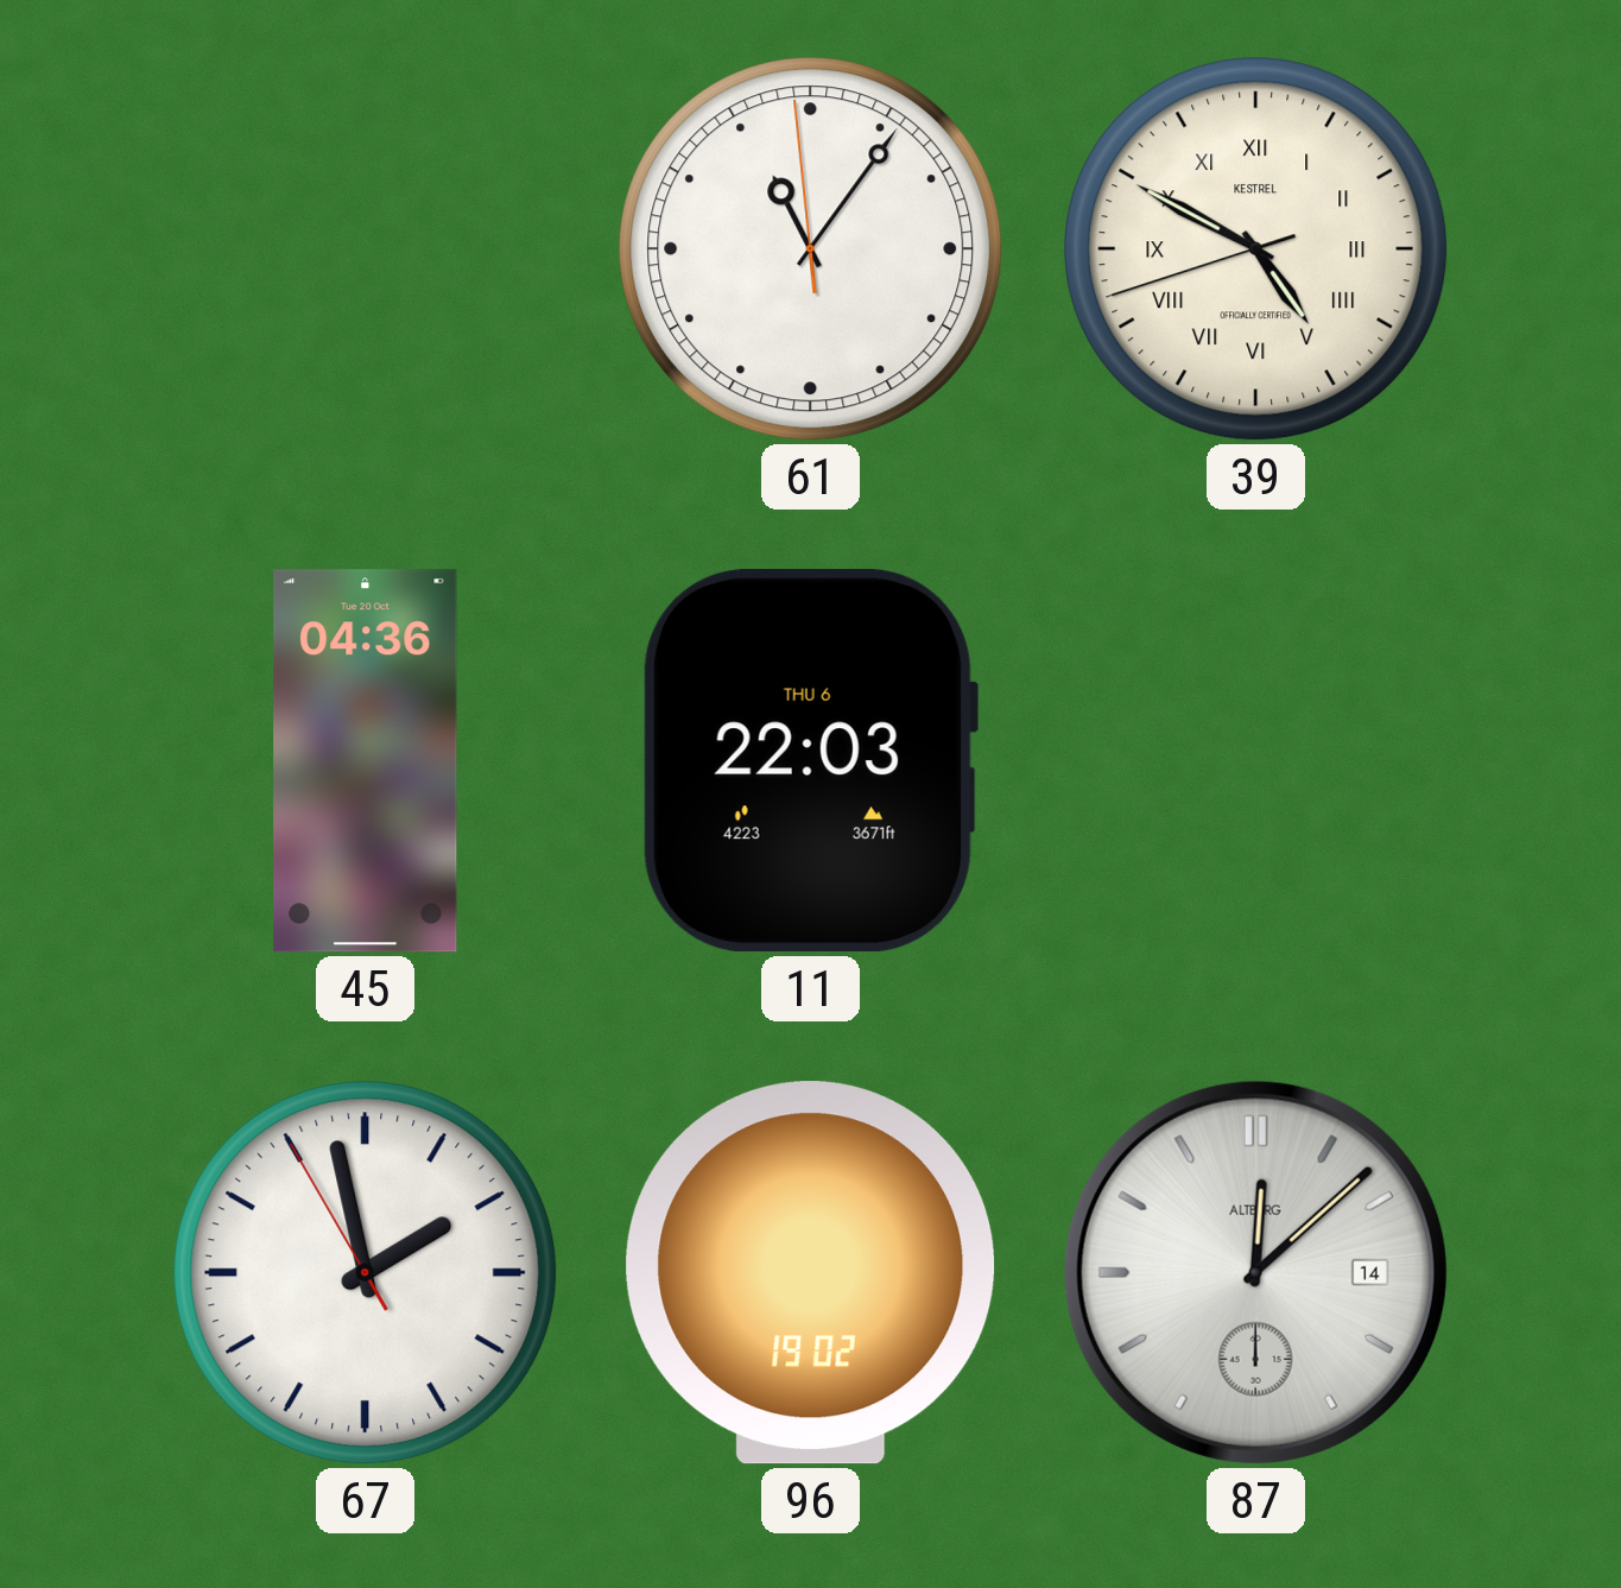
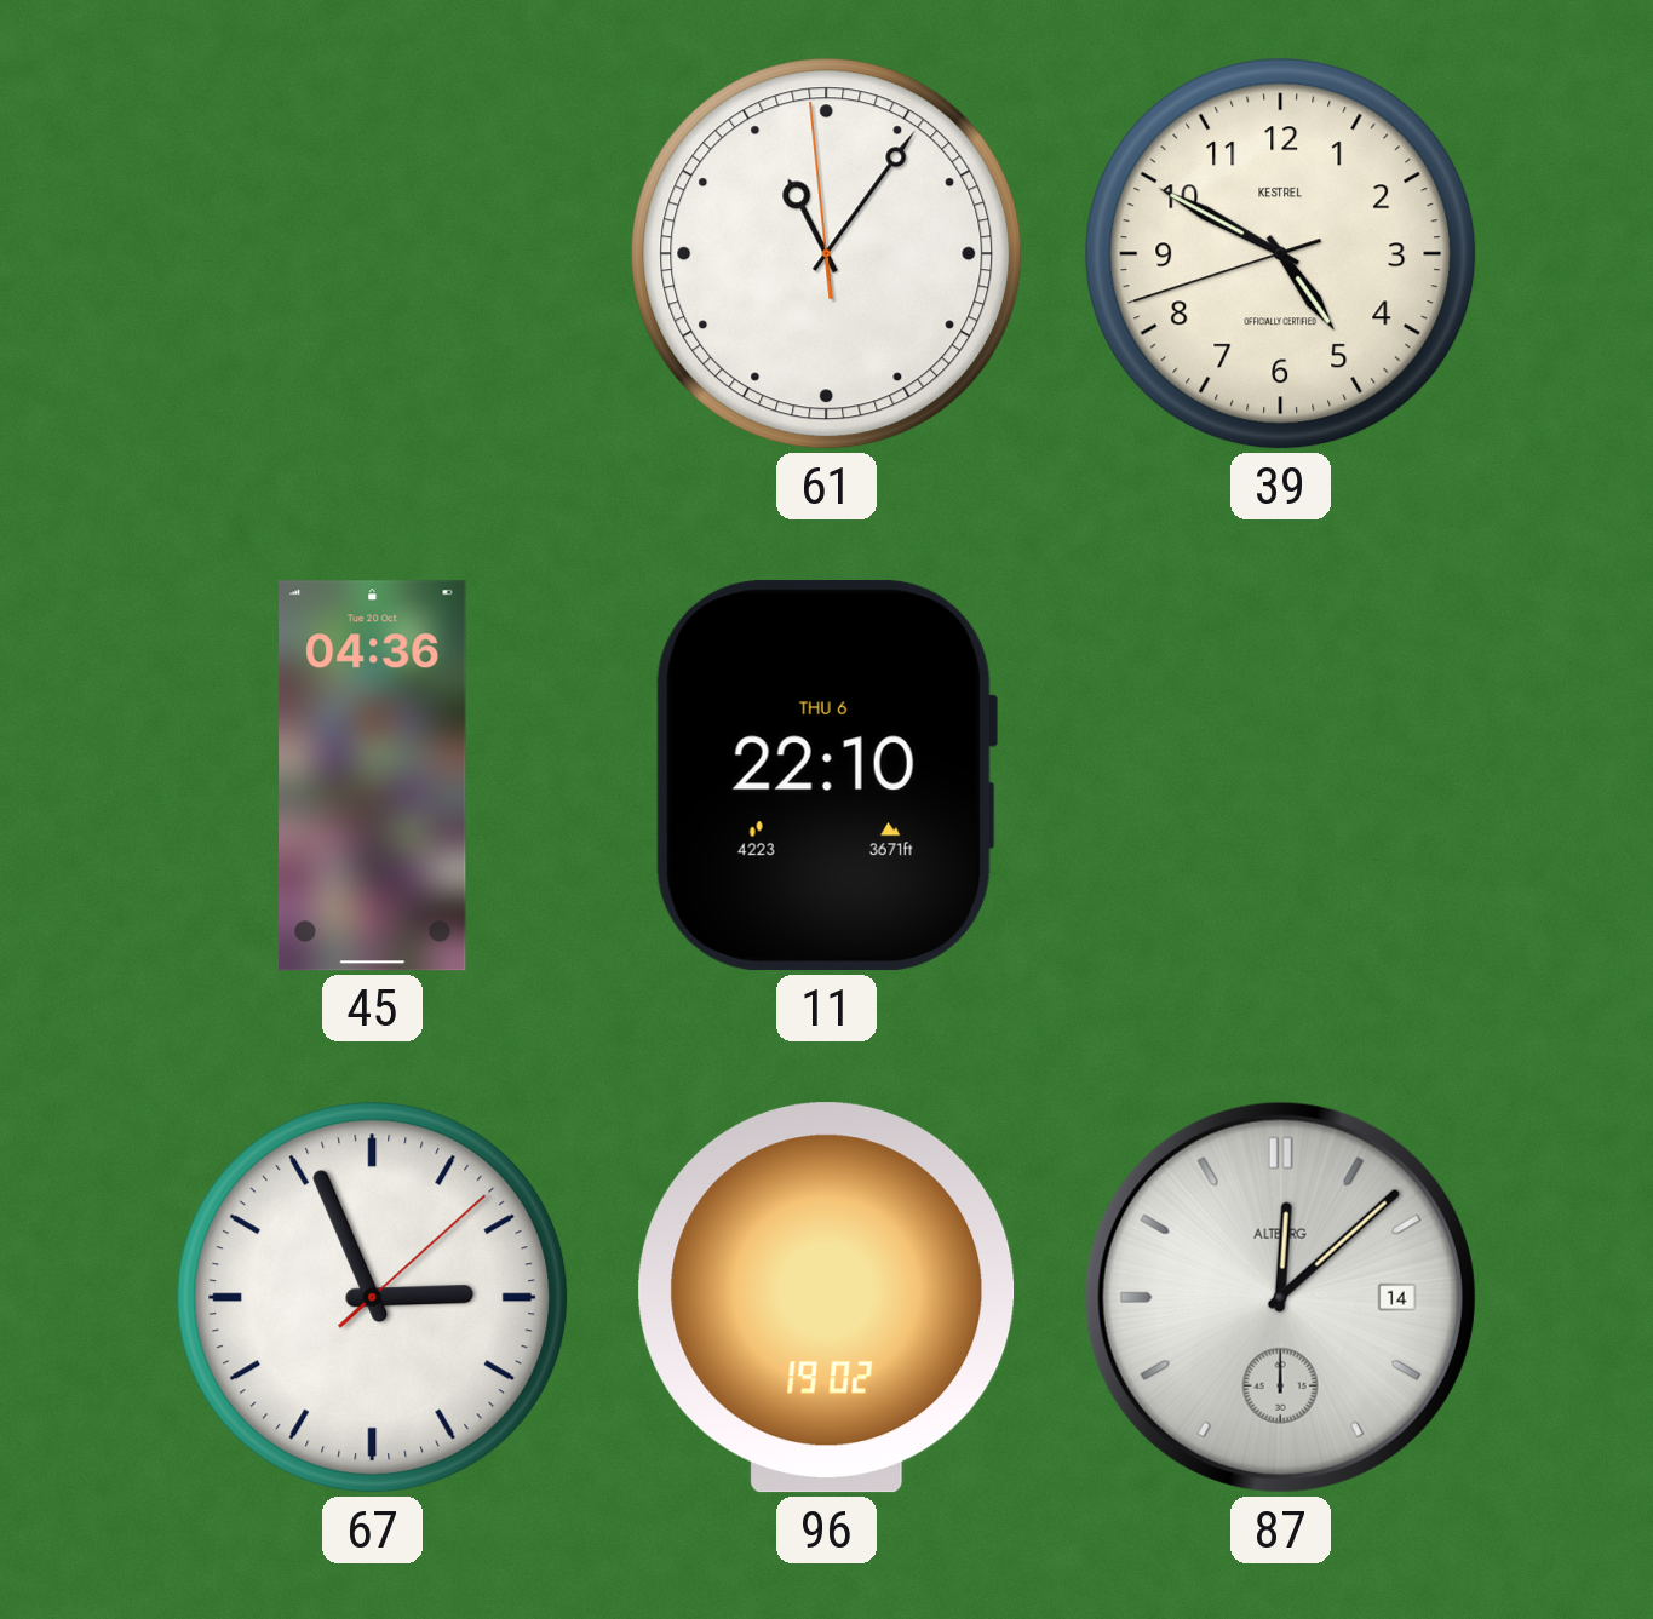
39 numerals: Roman -> Arabic
11: 22:03 -> 22:10
67: 1:57 -> 2:56
